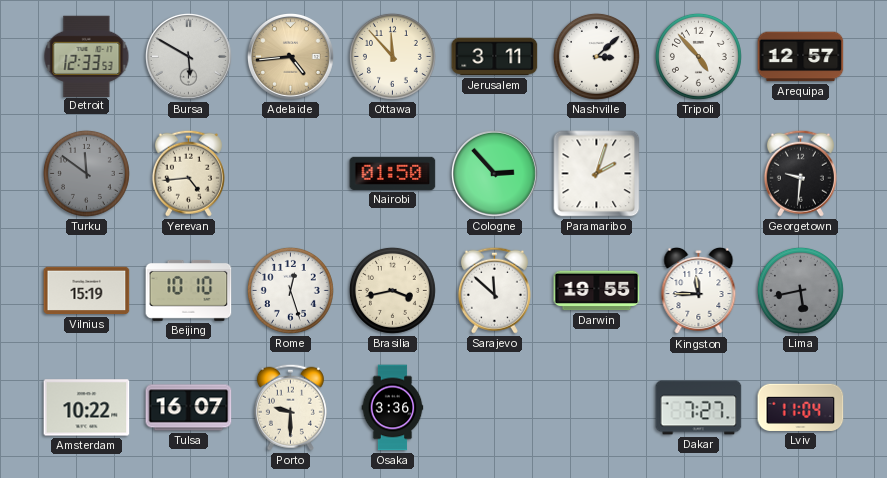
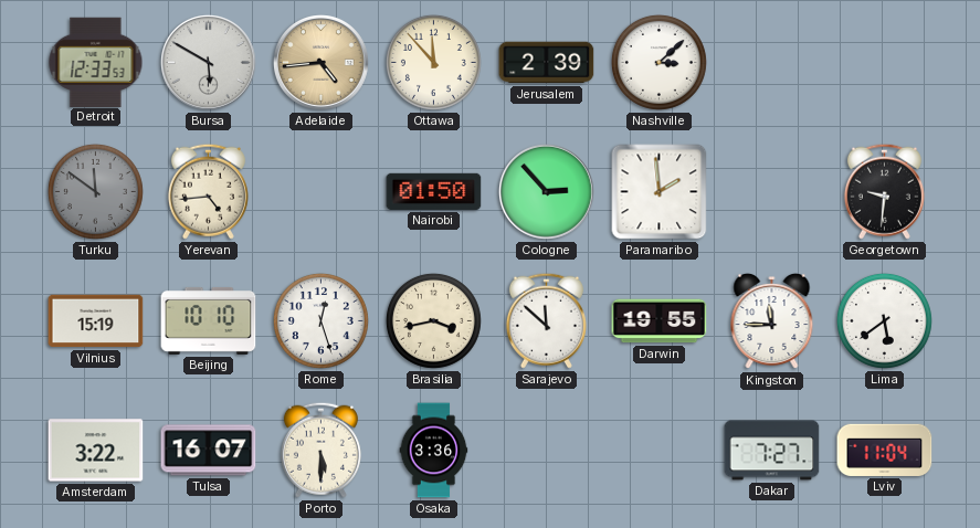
Jerusalem: 3:11 -> 2:39
Tripoli: 4:53 -> none
Arequipa: 12:57 -> none
Paramaribo: 2:03 -> 1:59
Lima: 5:43 -> 5:39
Lima dial: grey -> white
Amsterdam: 10:22 -> 3:22
Porto: 9:30 -> 5:30
